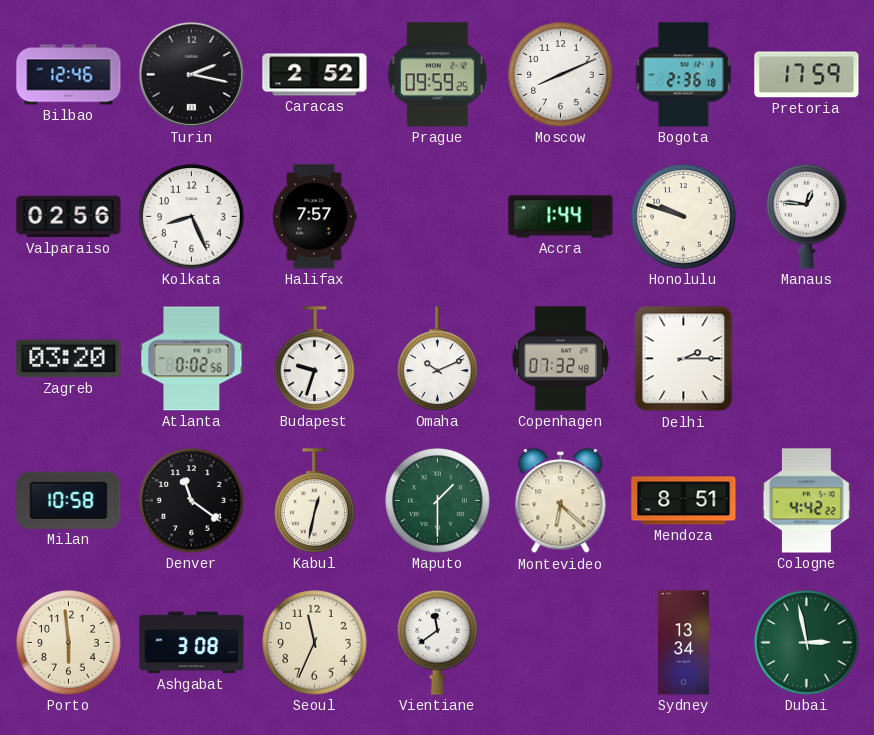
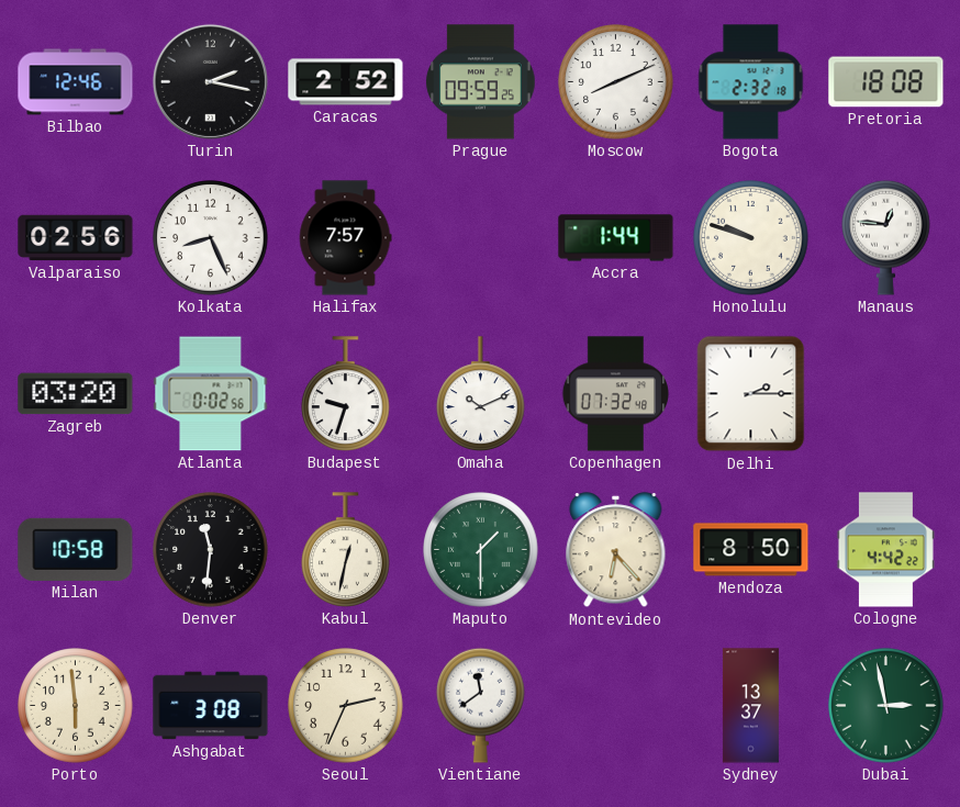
Bogota: 2:36 -> 2:32
Pretoria: 17:59 -> 18:08
Denver: 11:21 -> 11:31
Montevideo: 6:22 -> 6:23
Mendoza: 8:51 -> 8:50
Seoul: 11:34 -> 2:34
Sydney: 13:34 -> 13:37
